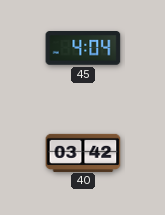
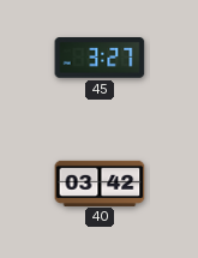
45: 4:04 -> 3:27
